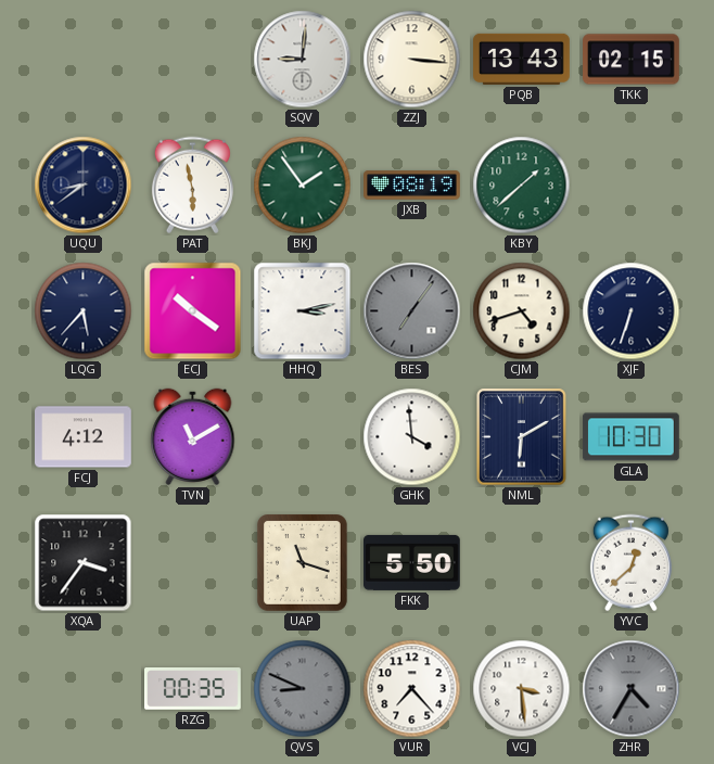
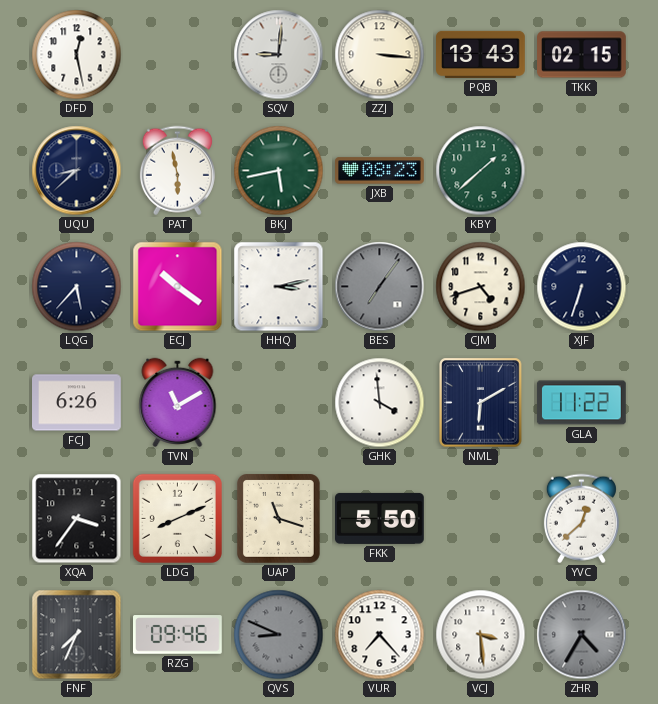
DFD: none -> 12:28
UQU: 8:39 -> 8:38
BKJ: 1:54 -> 5:43
JXB: 08:19 -> 08:23
FCJ: 4:12 -> 6:26
GLA: 10:30 -> 11:22
LDG: none -> 8:11
FNF: none -> 7:34
RZG: 00:35 -> 09:46
